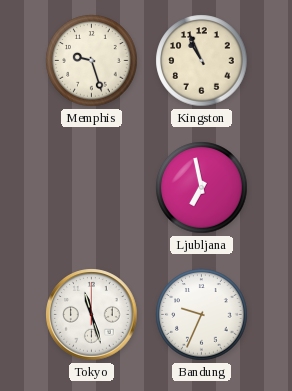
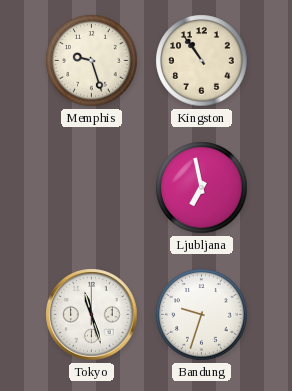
Kingston: 10:56 -> 10:54
Bandung: 9:34 -> 9:33
